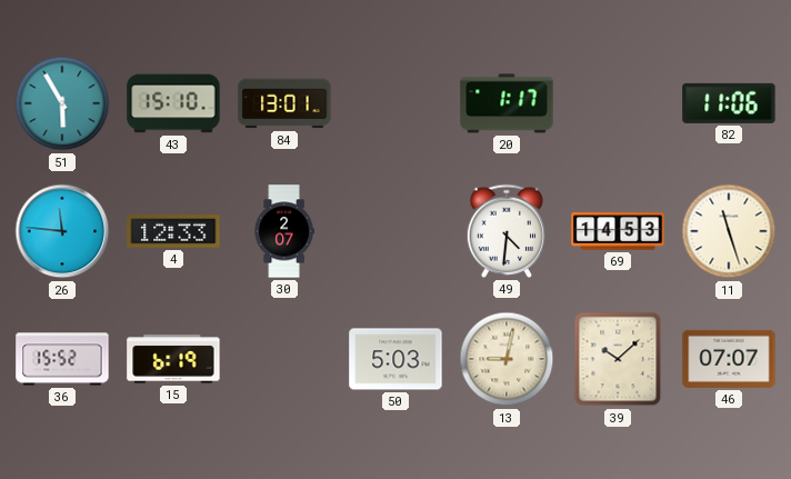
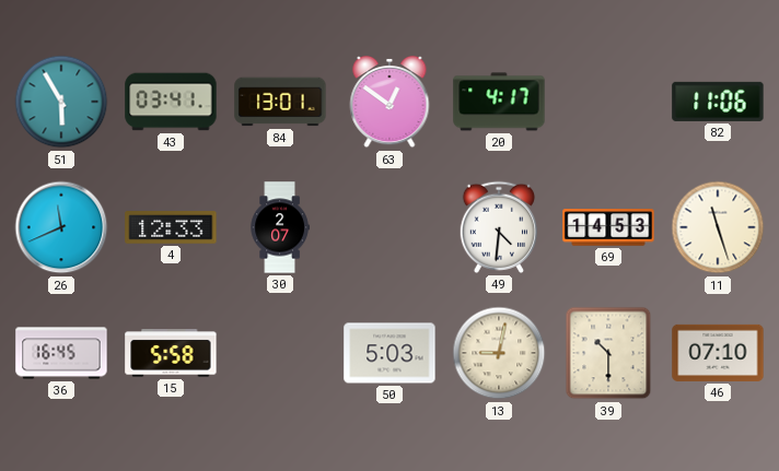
43: 15:10 -> 03:41
63: none -> 12:51
20: 1:17 -> 4:17
26: 11:46 -> 11:41
36: 15:52 -> 16:45
15: 6:19 -> 5:58
39: 10:08 -> 10:30
46: 07:07 -> 07:10
